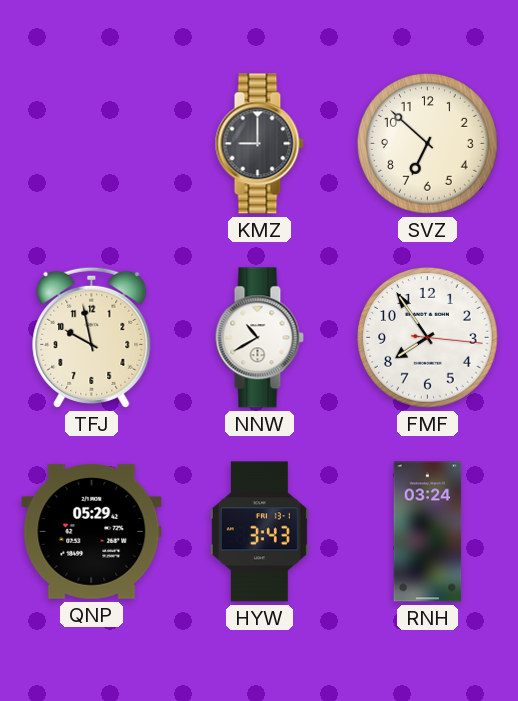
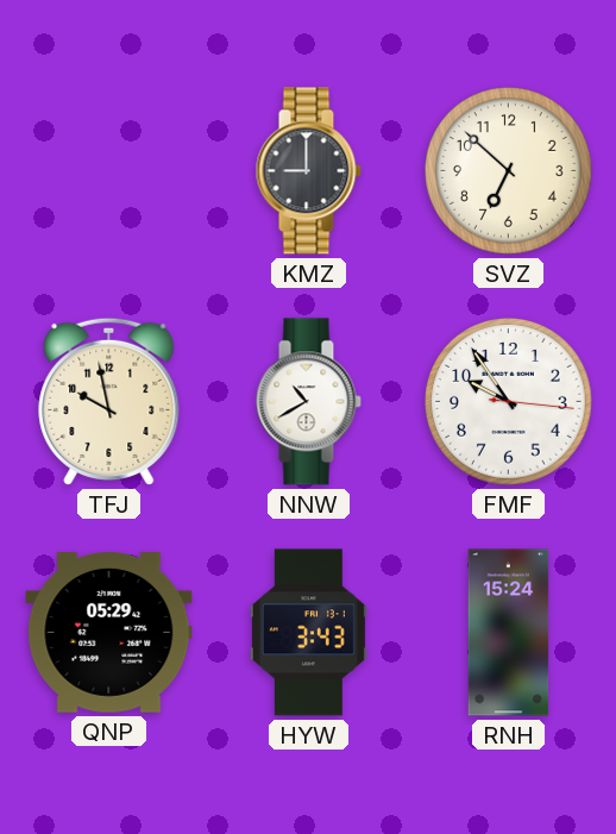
FMF: 7:54 -> 9:54
RNH: 03:24 -> 15:24
